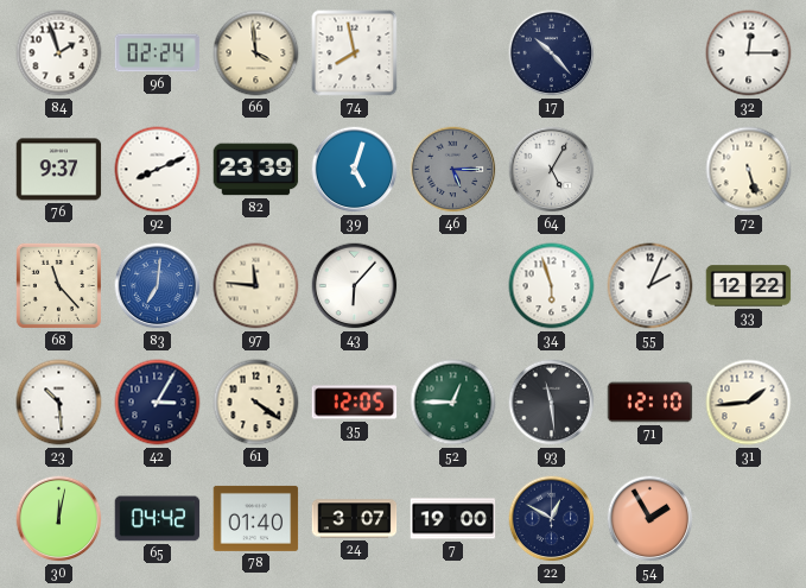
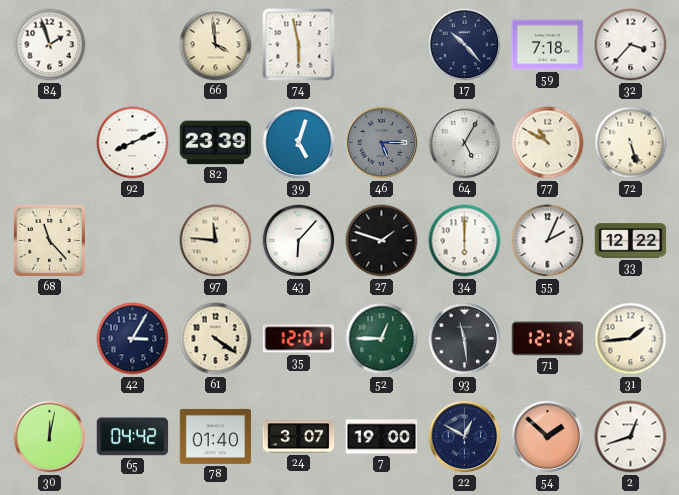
96: 02:24 -> none
74: 7:58 -> 5:58
59: none -> 7:18
32: 12:15 -> 3:37
76: 9:37 -> none
77: none -> 10:50
83: 7:01 -> none
27: none -> 1:48
34: 5:57 -> 6:00
23: 10:29 -> none
35: 12:05 -> 12:01
71: 12:10 -> 12:12
54: 1:55 -> 1:52
2: none -> 12:42
